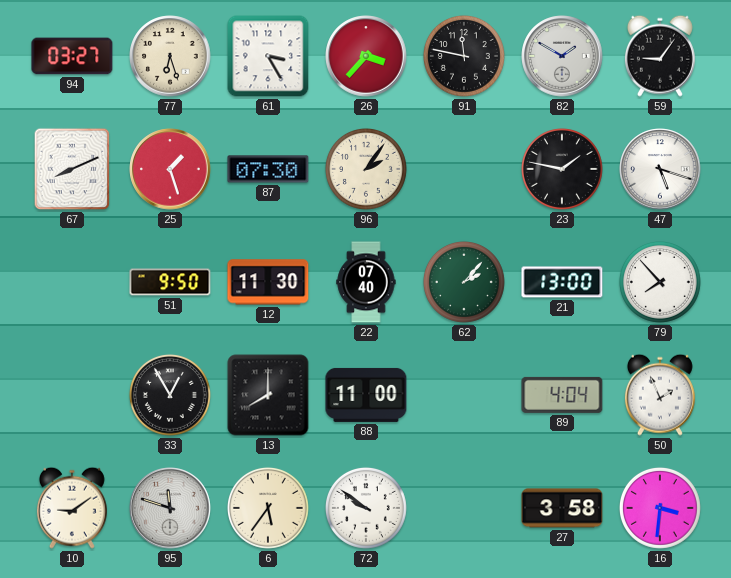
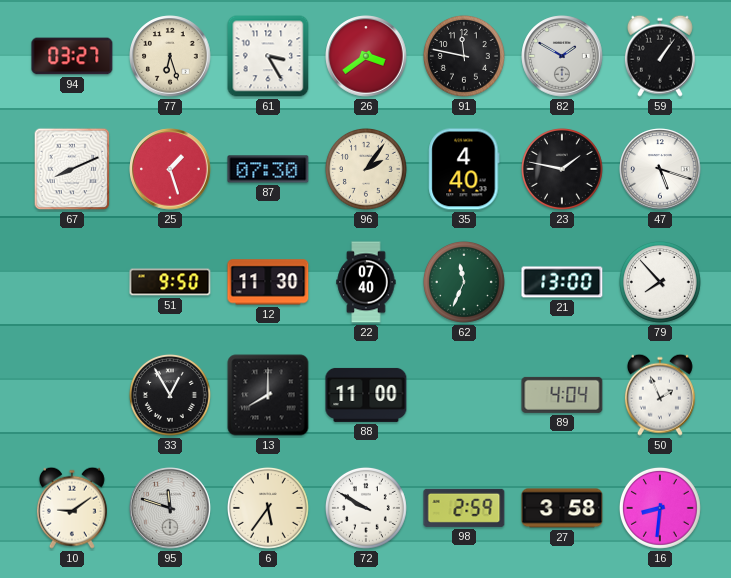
26: 3:37 -> 3:39
59: 9:06 -> 1:06
35: none -> 4:40
62: 2:07 -> 11:34
72: 9:51 -> 9:50
98: none -> 2:59
16: 3:31 -> 8:31
